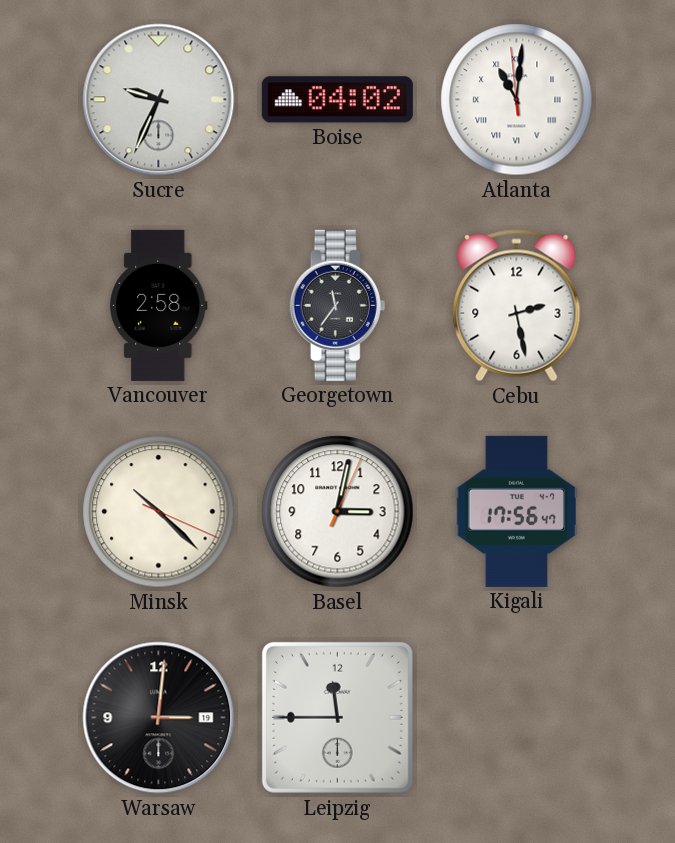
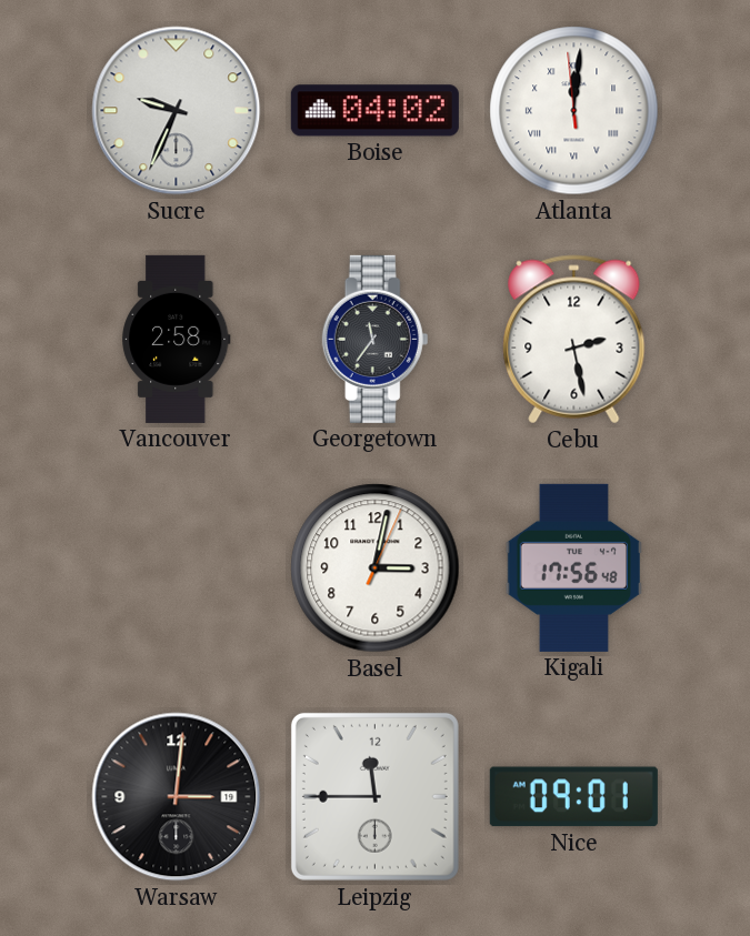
Atlanta: 11:00 -> 12:00
Minsk: 10:22 -> none
Kigali: 17:56:47 -> 17:56:48
Nice: none -> 09:01
